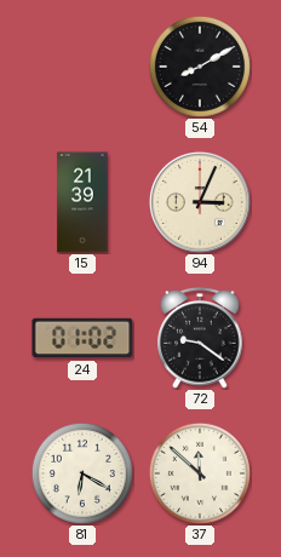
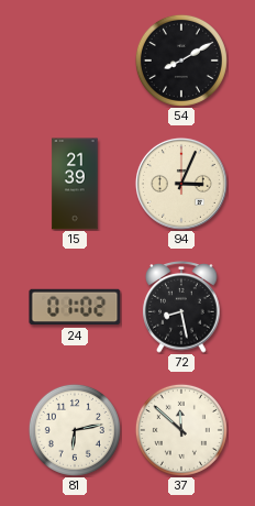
72: 9:21 -> 8:28
81: 6:20 -> 6:13
